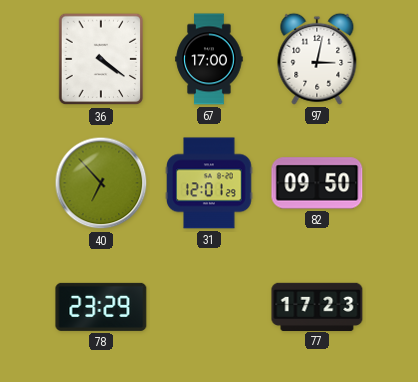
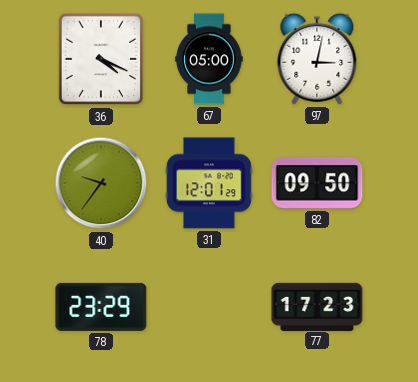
36: 4:21 -> 4:19
67: 17:00 -> 05:00
40: 6:53 -> 9:36
